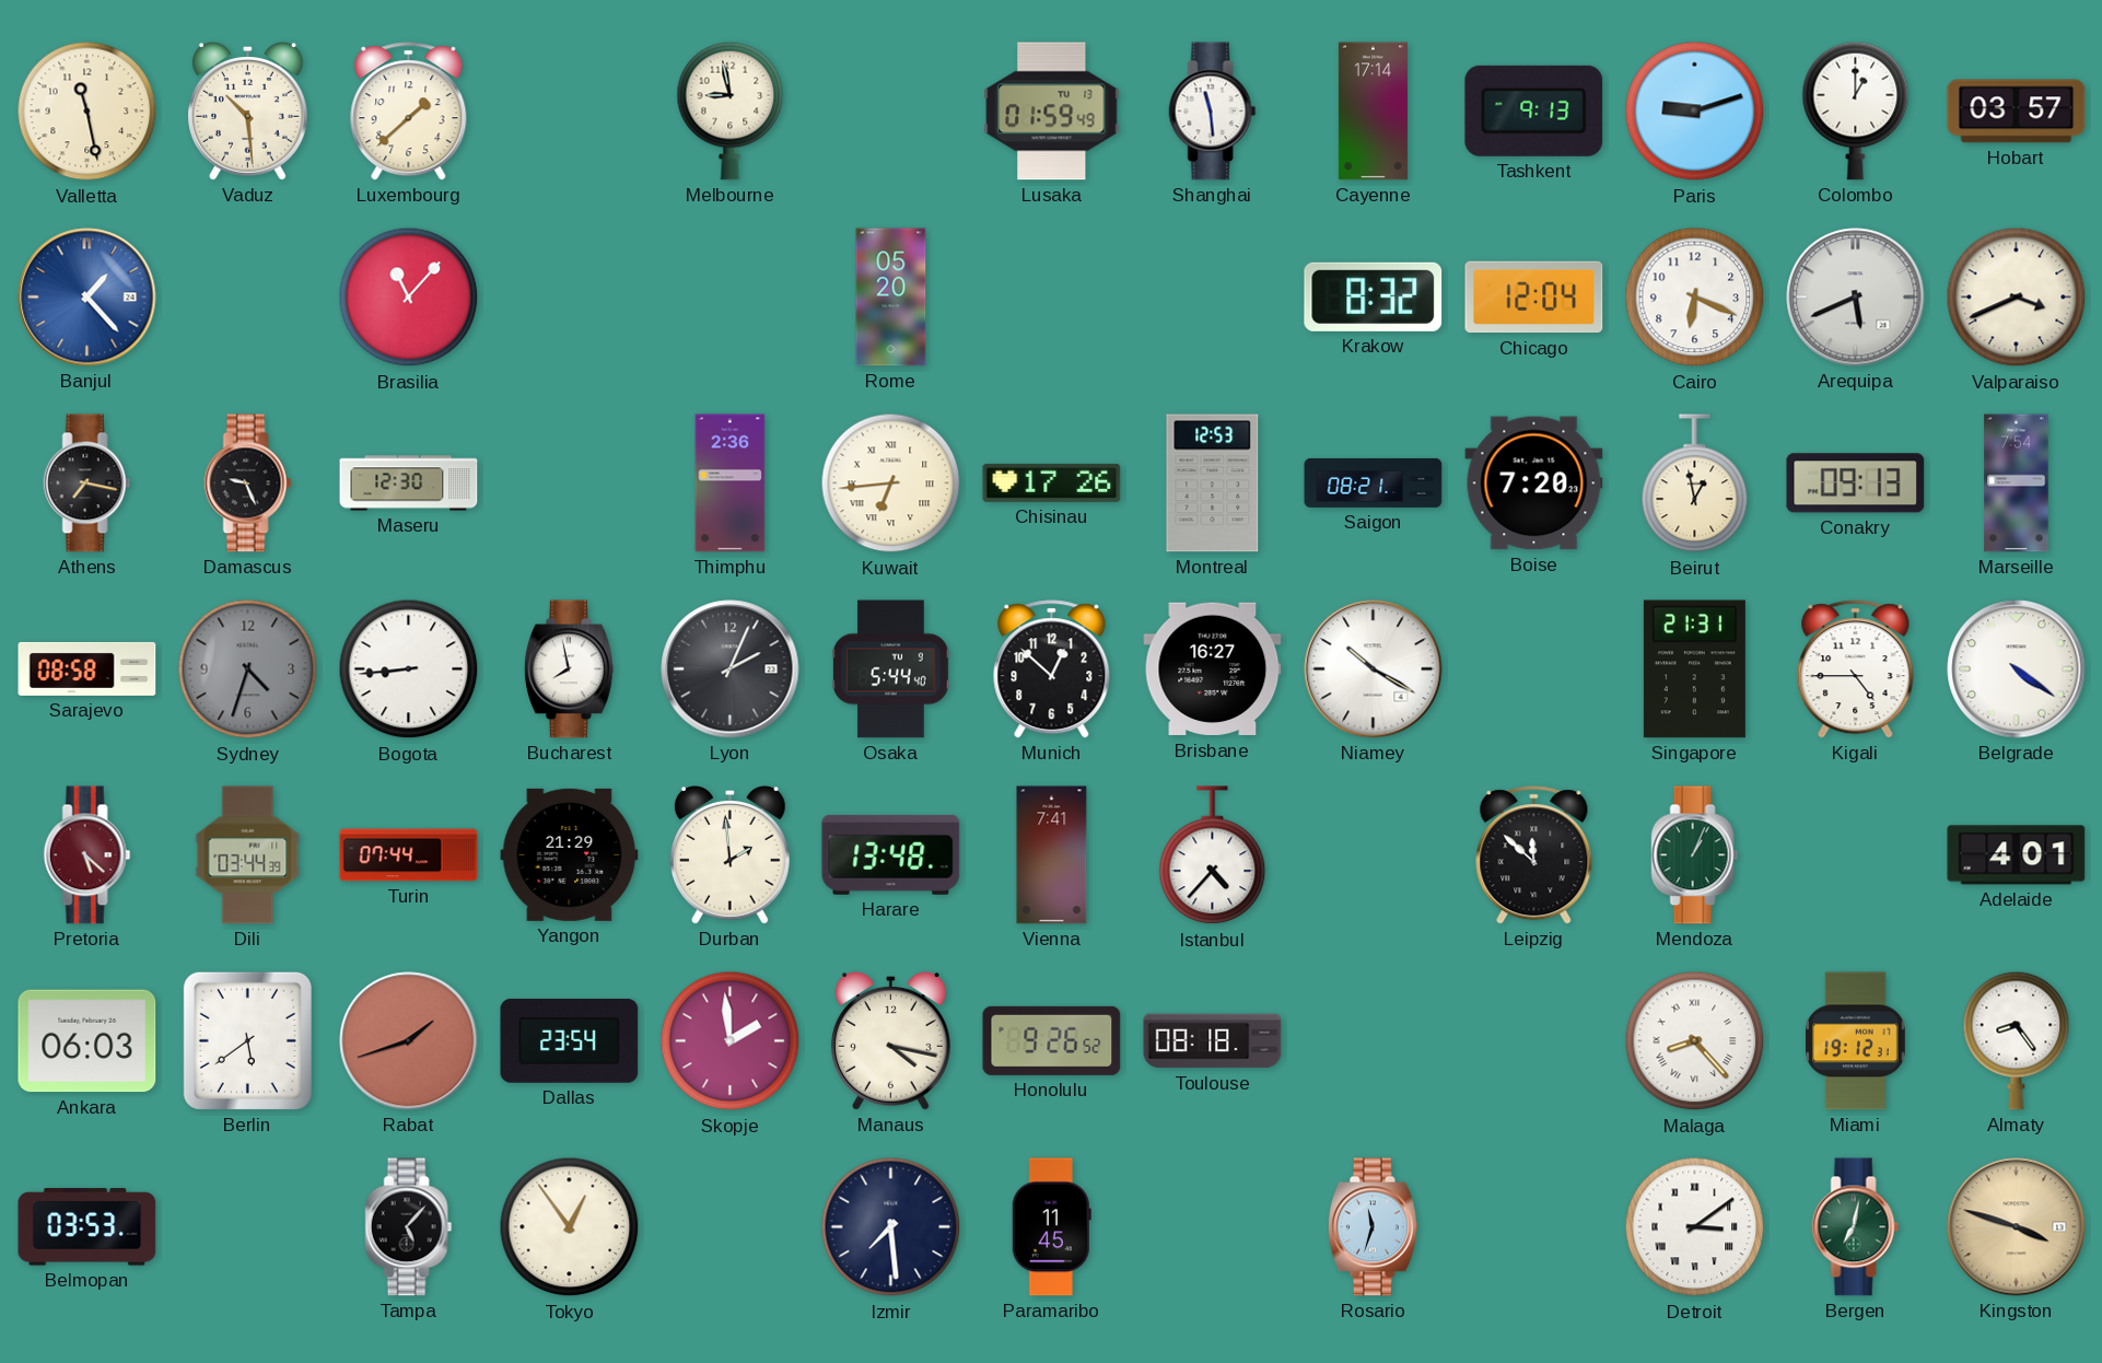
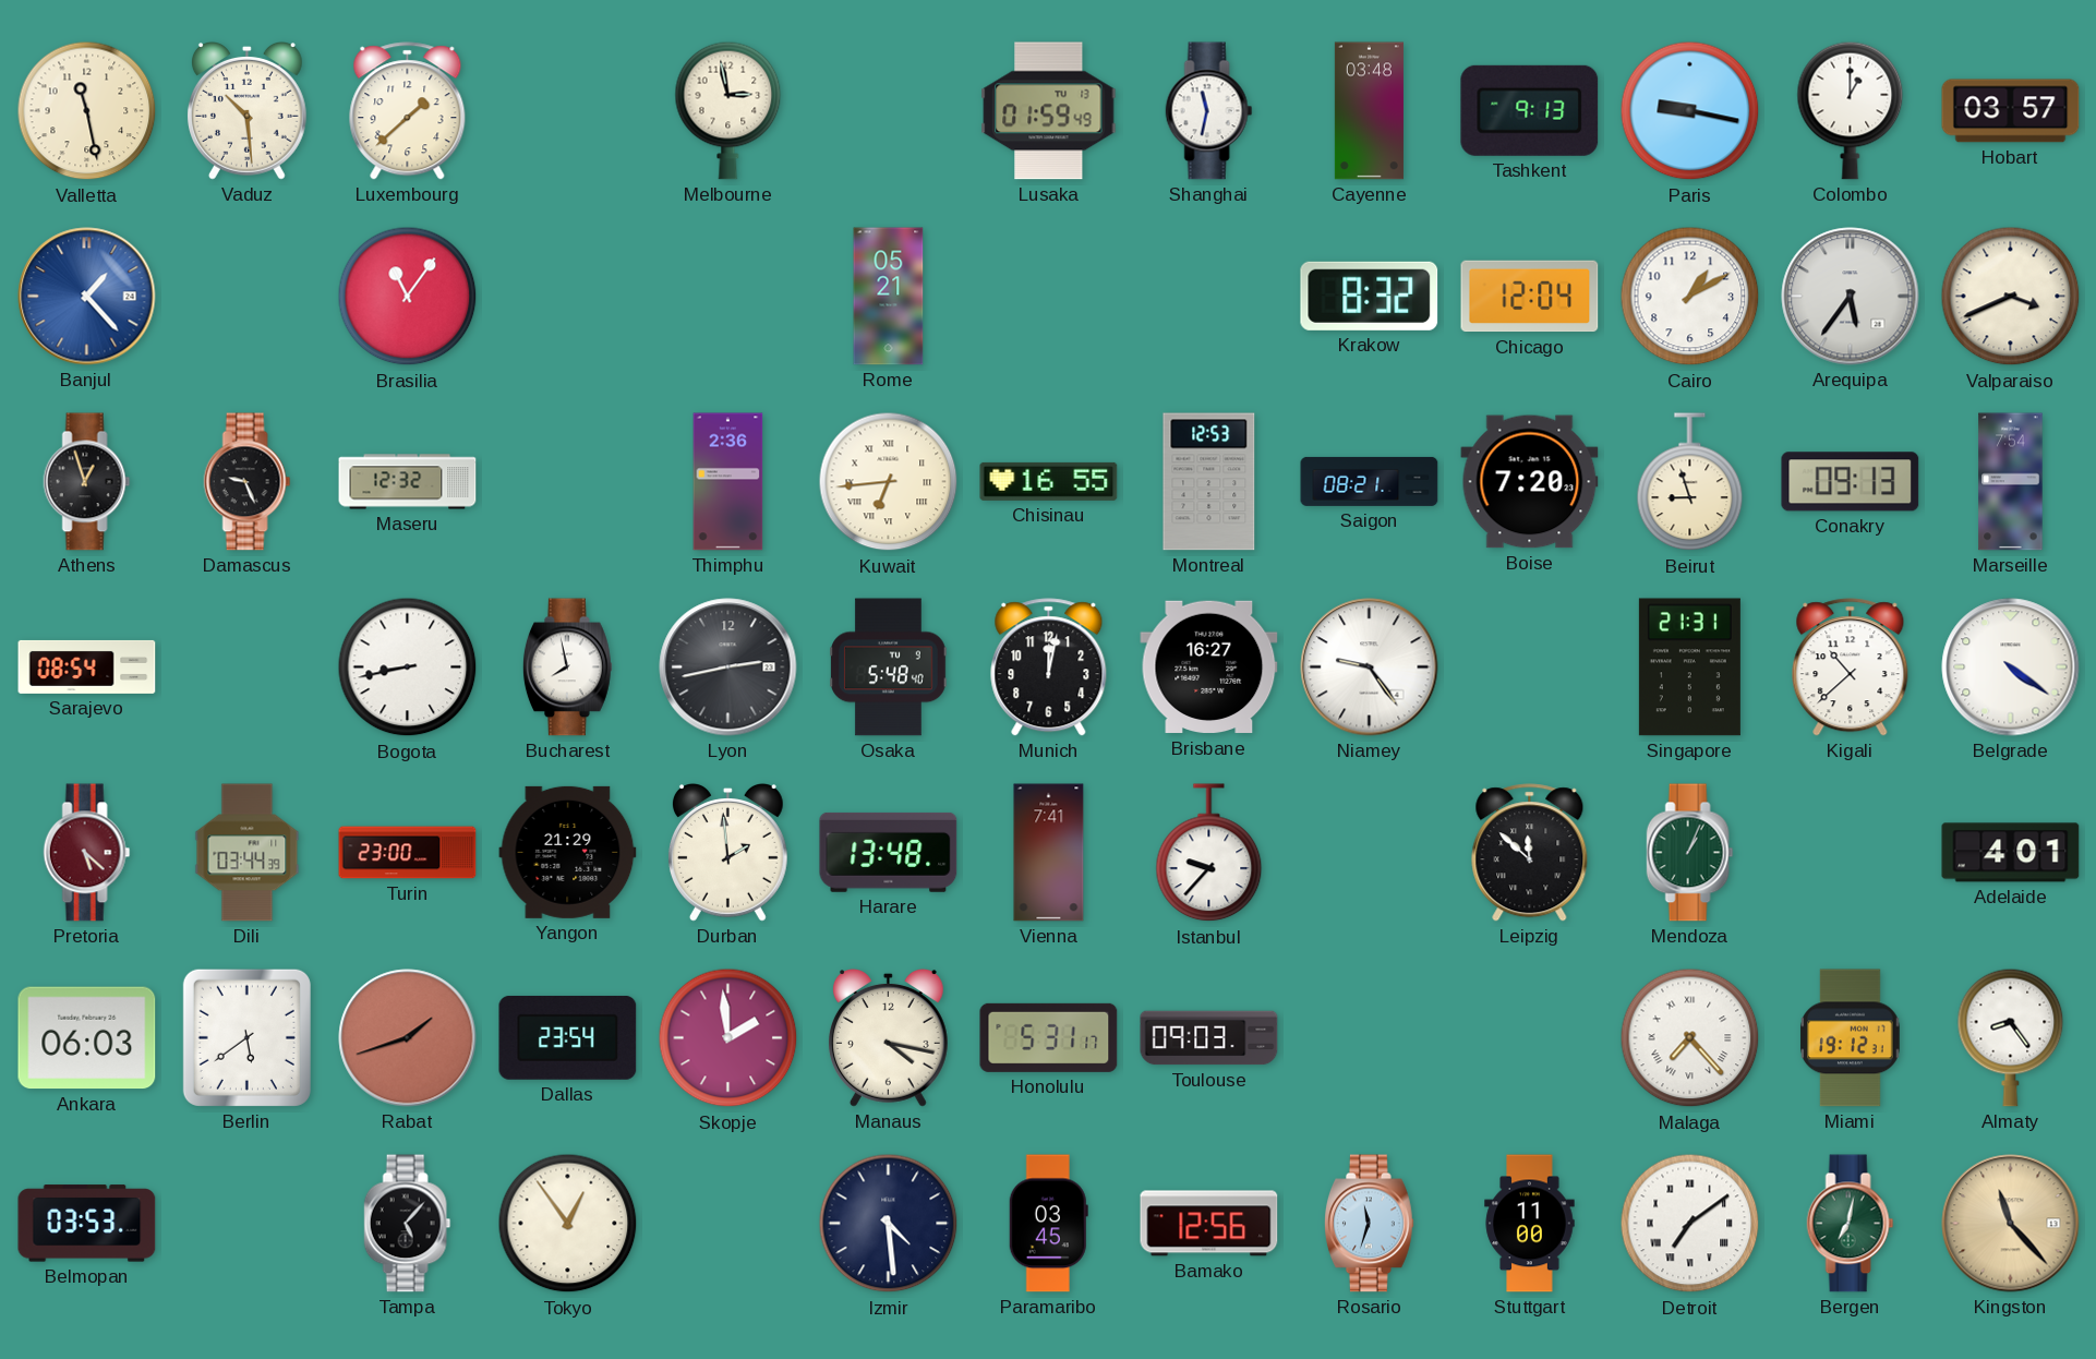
Melbourne: 8:58 -> 2:58
Shanghai: 11:29 -> 11:32
Cayenne: 17:14 -> 03:48
Paris: 9:12 -> 9:17
Brasilia: 11:07 -> 11:06
Rome: 05:20 -> 05:21
Cairo: 6:19 -> 1:10
Arequipa: 5:41 -> 5:36
Athens: 7:17 -> 12:57
Maseru: 12:30 -> 12:32
Chisinau: 17:26 -> 16:55
Beirut: 12:58 -> 8:57
Sarajevo: 08:58 -> 08:54
Sydney: 4:33 -> none
Bogota: 8:44 -> 8:43
Lyon: 2:04 -> 2:43
Osaka: 5:44 -> 5:48
Munich: 12:52 -> 12:02
Niamey: 10:20 -> 9:24
Kigali: 4:45 -> 10:38
Turin: 07:44 -> 23:00
Istanbul: 4:37 -> 9:37
Honolulu: 9:26 -> 5:31
Toulouse: 08:18 -> 09:03
Malaga: 8:23 -> 7:23
Izmir: 7:29 -> 4:29
Paramaribo: 11:45 -> 03:45
Bamako: none -> 12:56
Stuttgart: none -> 11:00
Detroit: 3:09 -> 7:09
Kingston: 3:48 -> 11:23
